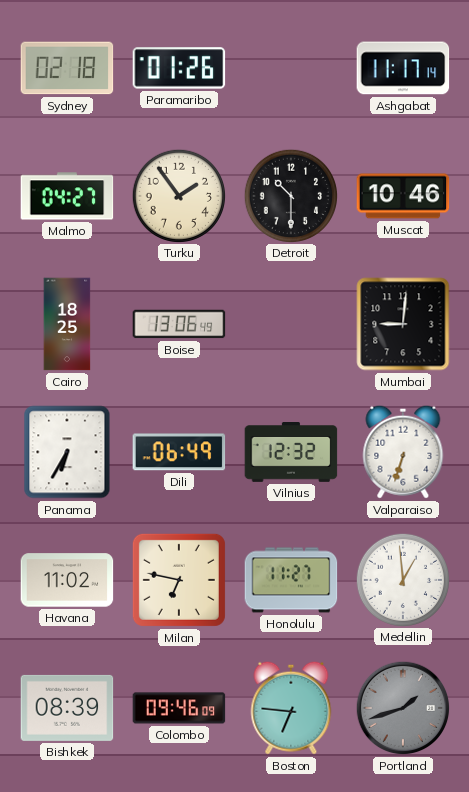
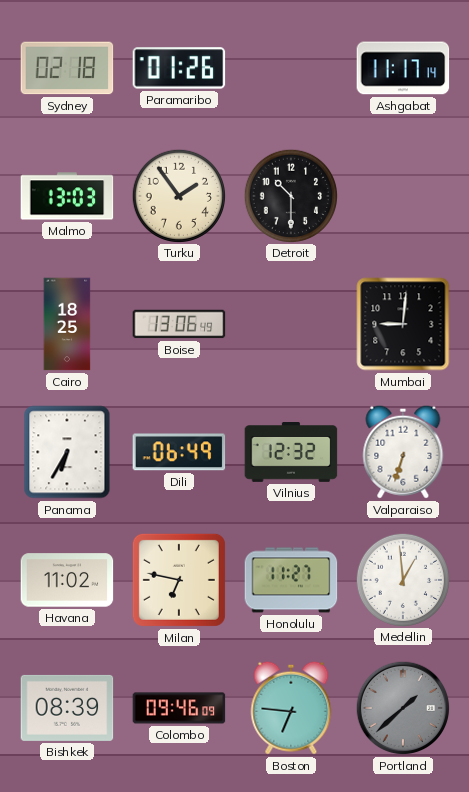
Malmo: 04:27 -> 13:03
Muscat: 10:46 -> none
Portland: 1:42 -> 1:38
